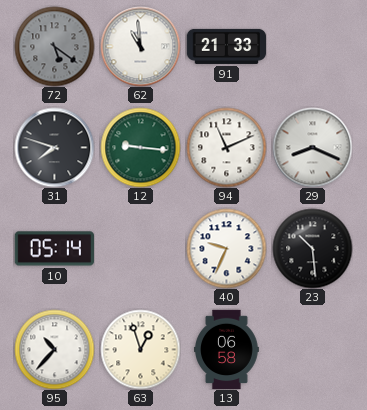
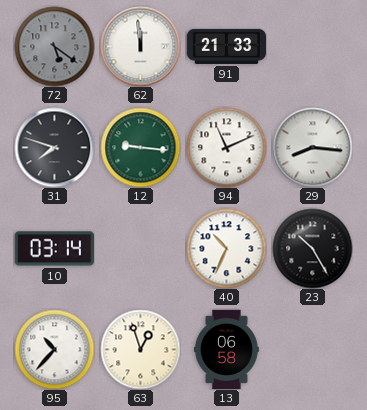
62: 10:59 -> 11:59
29: 8:19 -> 8:16
10: 05:14 -> 03:14
40: 9:34 -> 10:34
23: 10:29 -> 10:25
